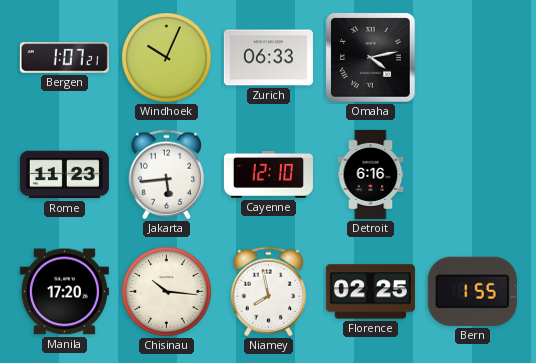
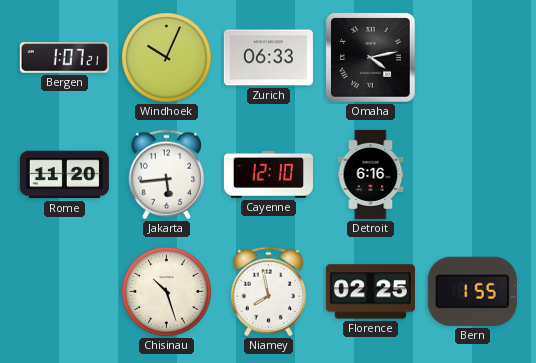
Rome: 11:23 -> 11:20
Manila: 17:20 -> none
Chisinau: 10:16 -> 10:27
